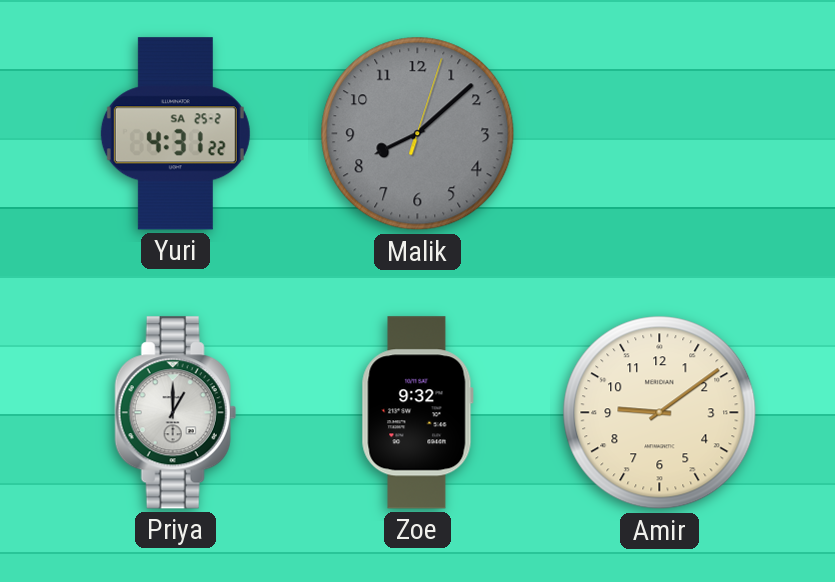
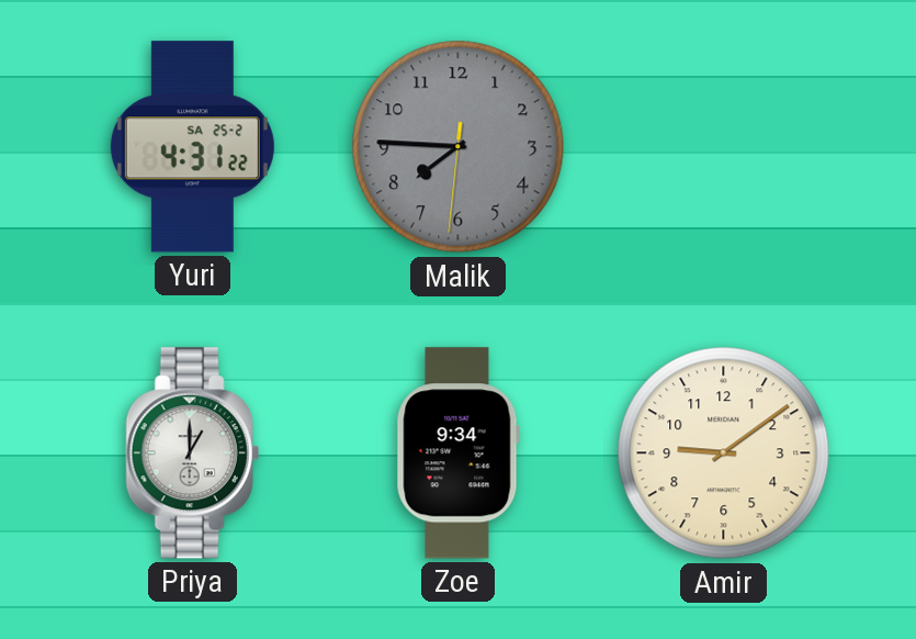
Malik: 8:08 -> 7:45
Zoe: 9:32 -> 9:34
